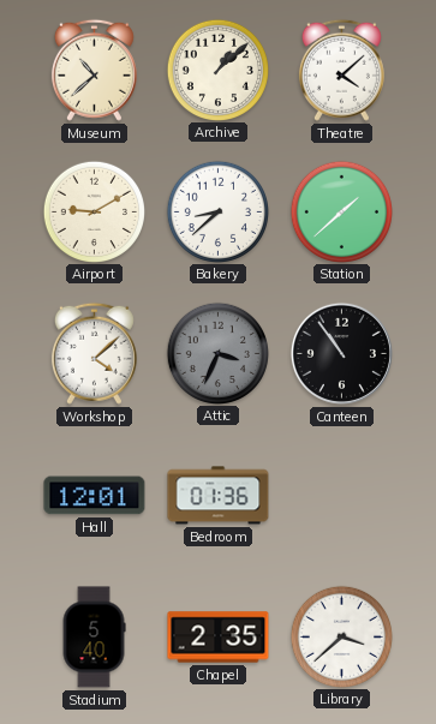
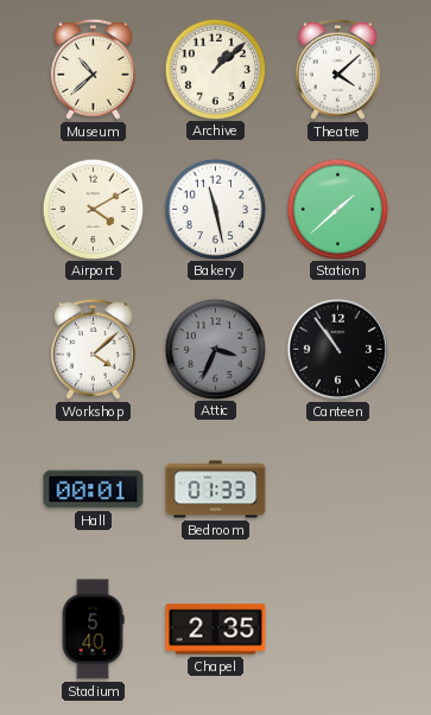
Airport: 9:10 -> 4:10
Bakery: 8:38 -> 11:28
Hall: 12:01 -> 00:01
Bedroom: 01:36 -> 01:33
Library: 3:38 -> none
